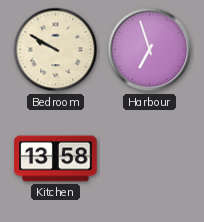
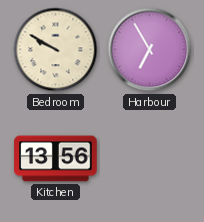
Harbour: 6:57 -> 6:55
Kitchen: 13:58 -> 13:56
